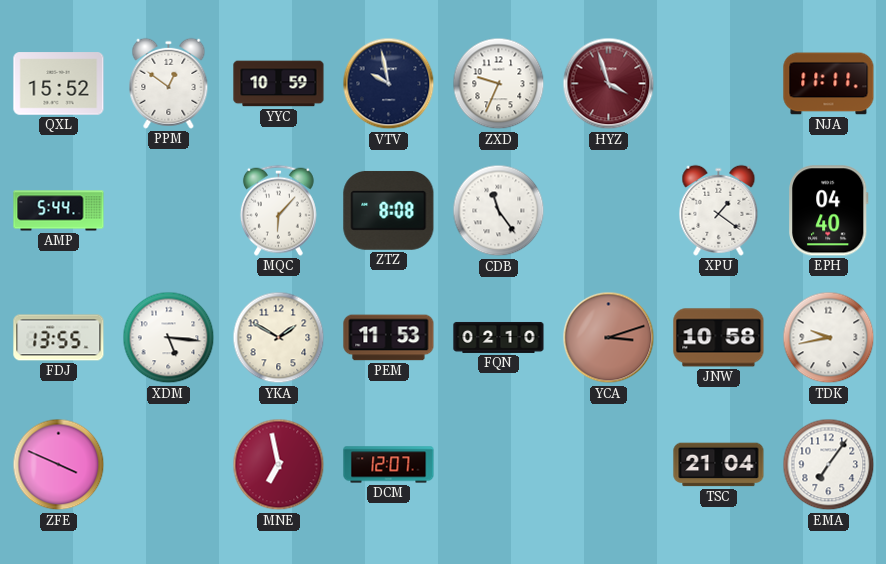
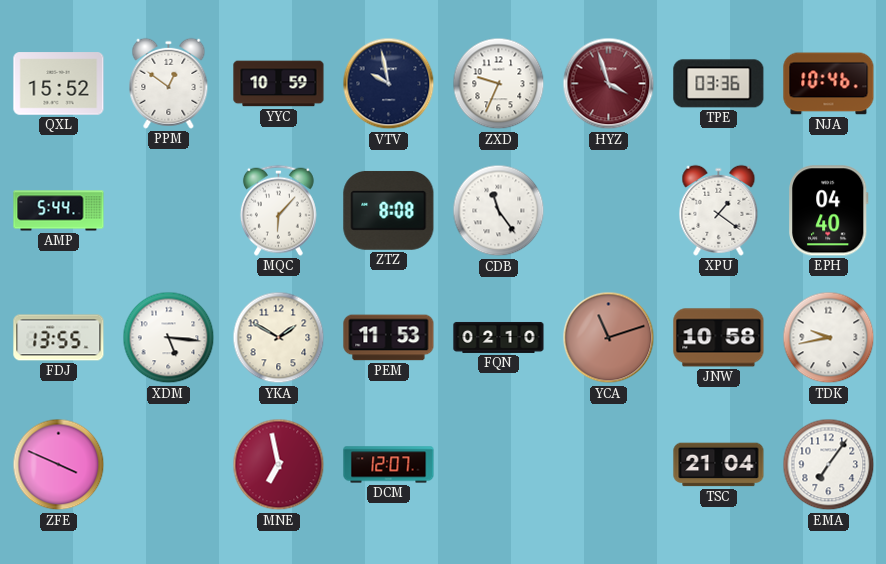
TPE: none -> 03:36
NJA: 11:11 -> 10:46
YCA: 3:12 -> 11:12
